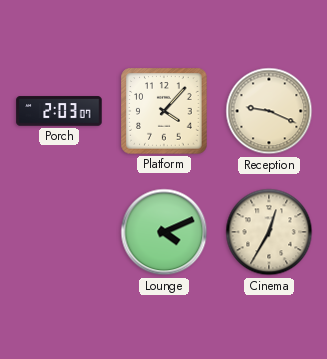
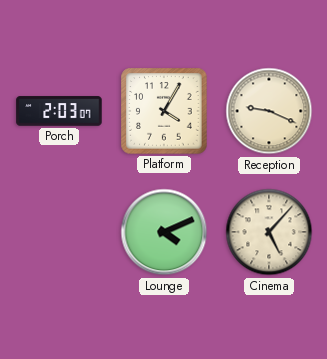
Platform: 4:07 -> 4:05
Cinema: 12:35 -> 5:07
